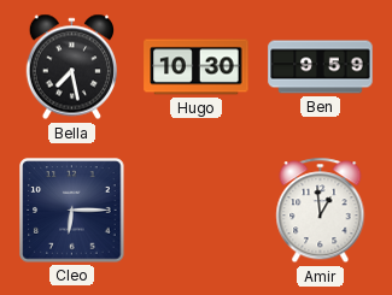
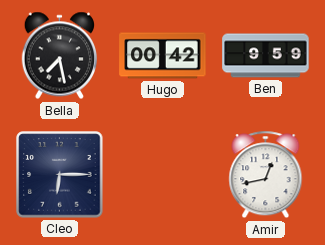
Hugo: 10:30 -> 00:42
Amir: 12:59 -> 12:43
